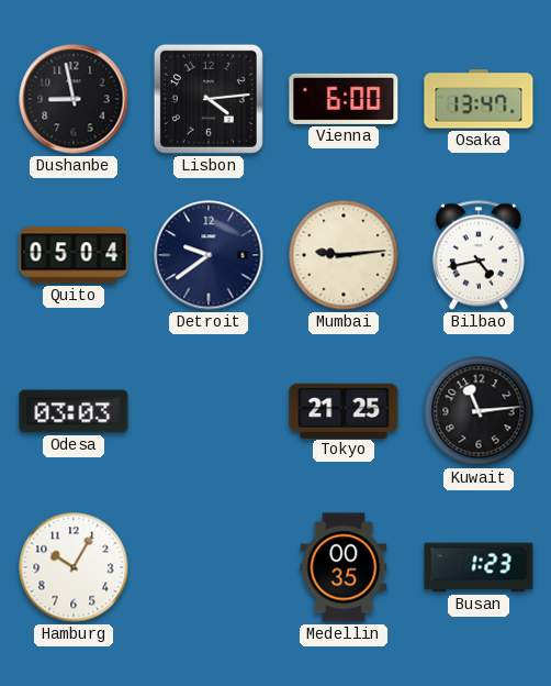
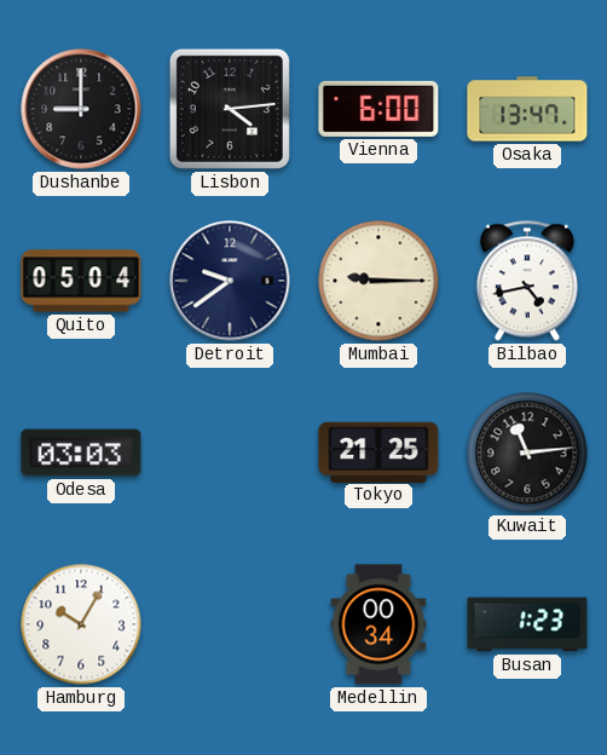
Dushanbe: 8:58 -> 9:00
Mumbai: 9:14 -> 9:15
Medellin: 00:35 -> 00:34
